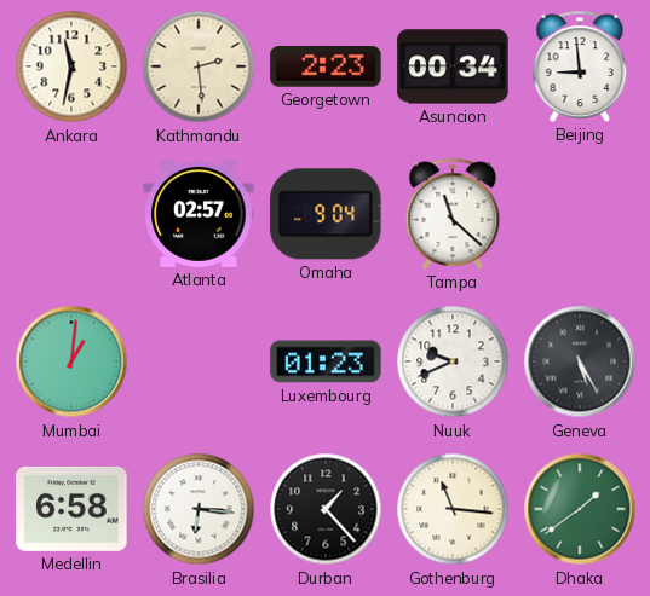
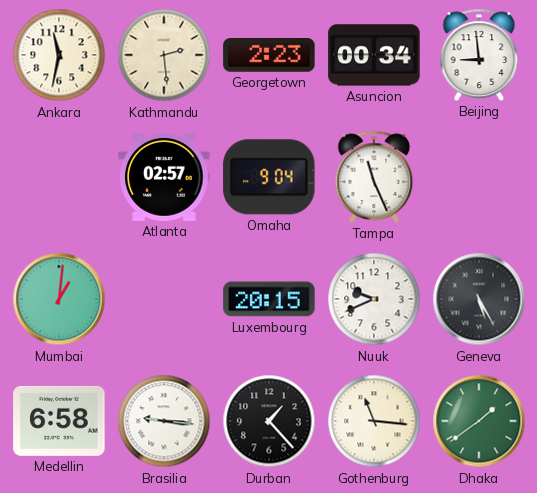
Tampa: 11:22 -> 11:26
Luxembourg: 01:23 -> 20:15
Brasilia: 6:16 -> 9:16
